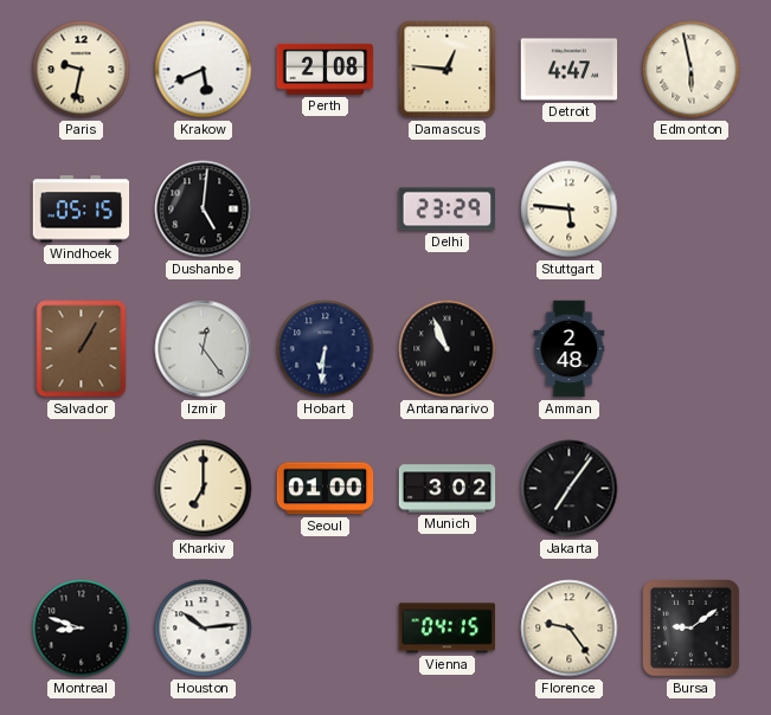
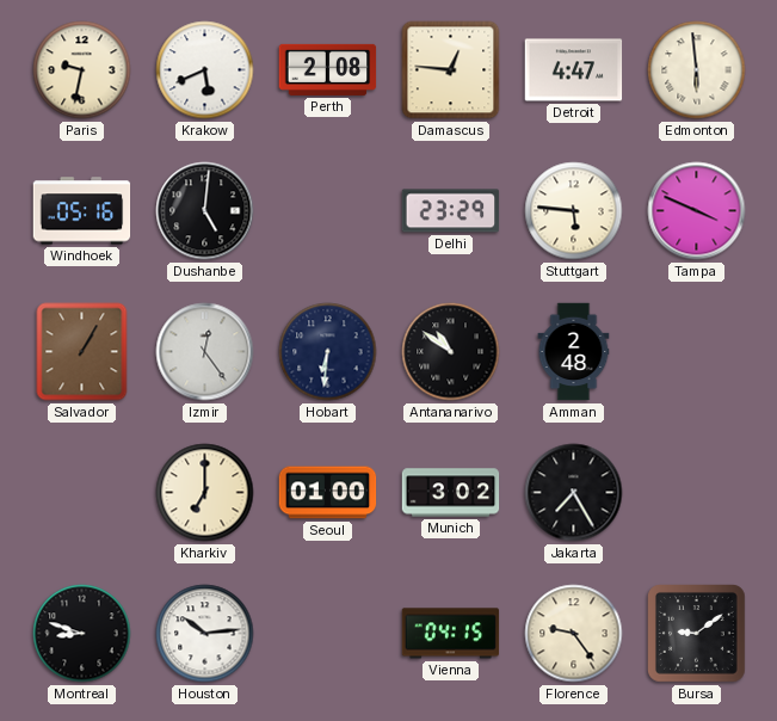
Edmonton: 5:58 -> 5:59
Windhoek: 05:15 -> 05:16
Tampa: none -> 3:49
Antananarivo: 10:56 -> 10:51
Jakarta: 7:06 -> 7:25
